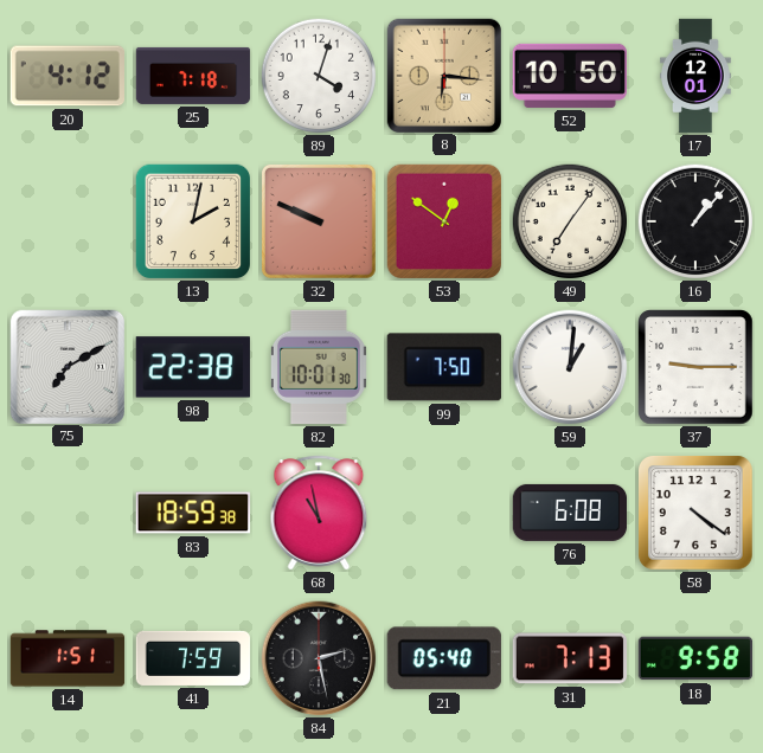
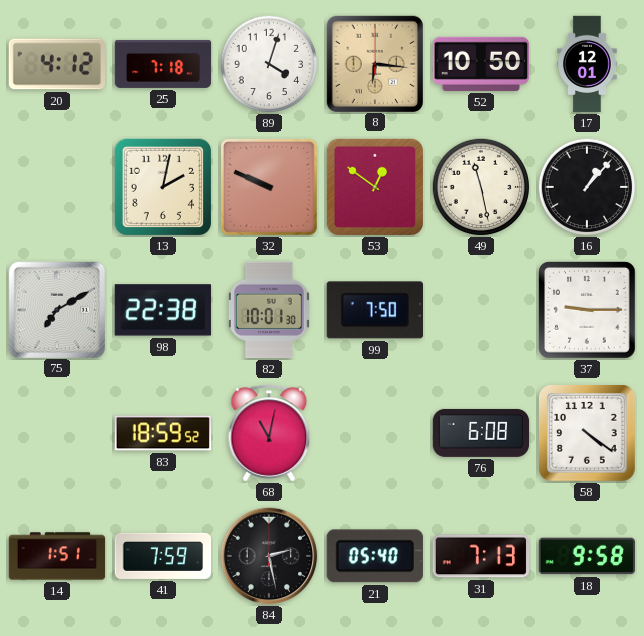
49: 7:06 -> 11:28
59: 1:01 -> none
83: 18:59:38 -> 18:59:52
68: 10:58 -> 11:02
